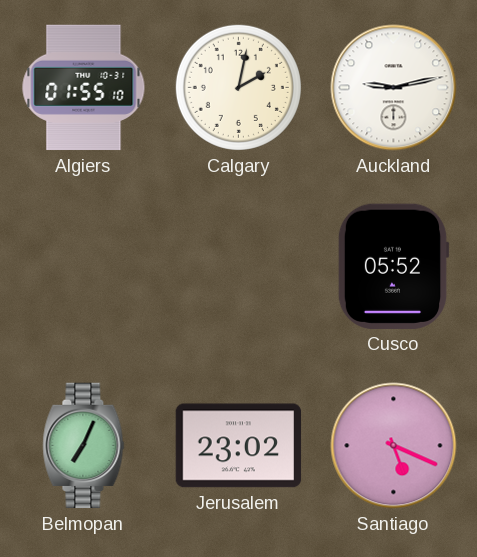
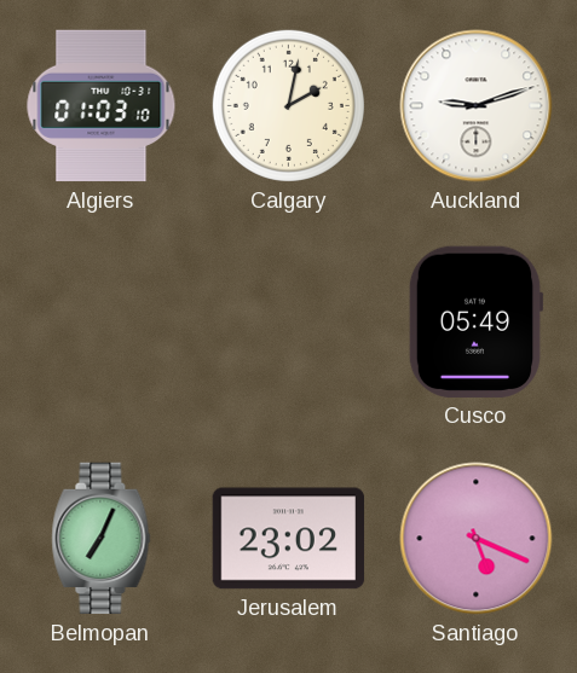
Algiers: 01:55 -> 01:03
Auckland: 9:13 -> 9:12
Cusco: 05:52 -> 05:49
